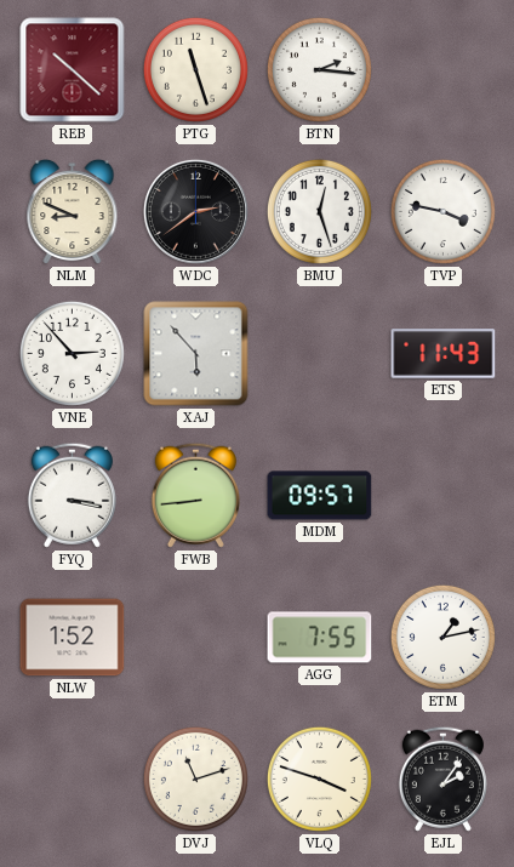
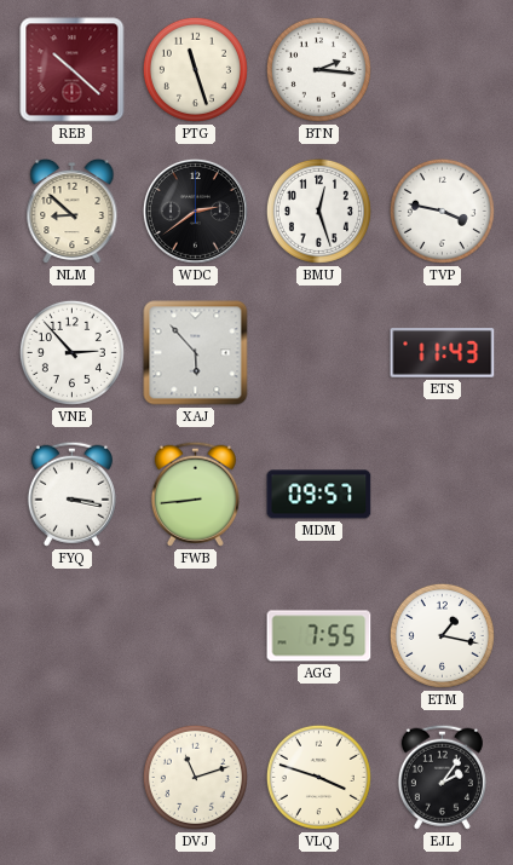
NLM: 8:49 -> 8:52
NLW: 1:52 -> none
ETM: 1:13 -> 1:17
